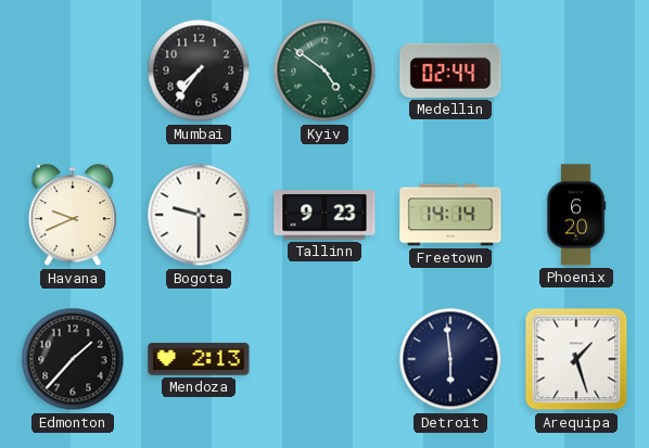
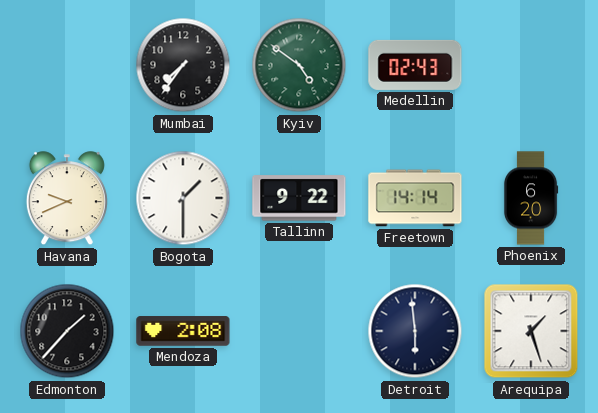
Medellin: 02:44 -> 02:43
Bogota: 9:30 -> 1:30
Tallinn: 9:23 -> 9:22
Mendoza: 2:13 -> 2:08
